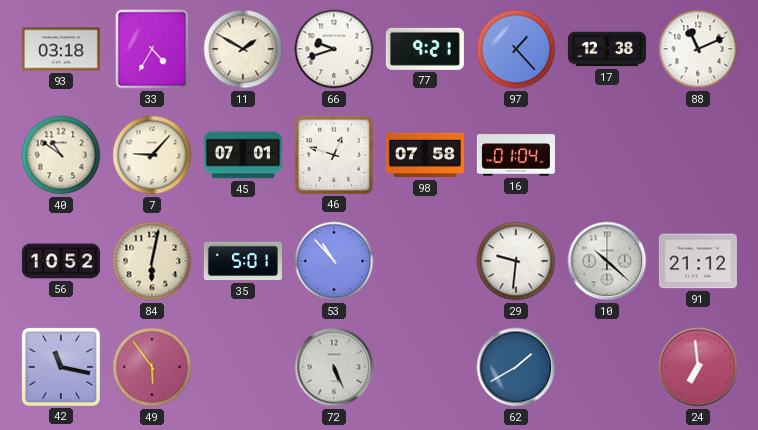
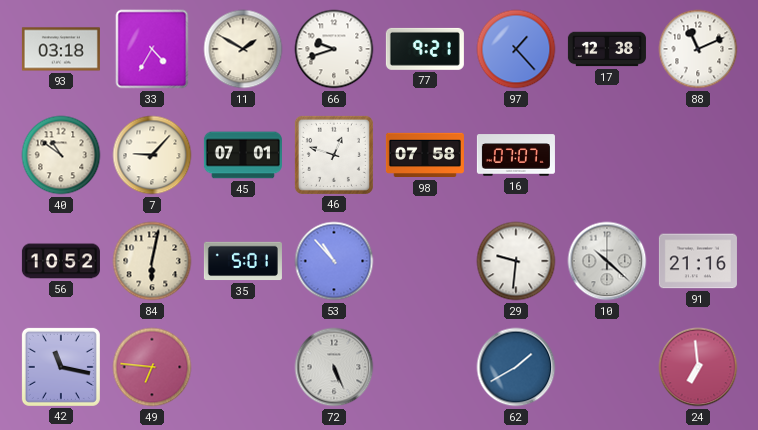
16: 01:04 -> 07:07
91: 21:12 -> 21:16
49: 5:54 -> 6:46
